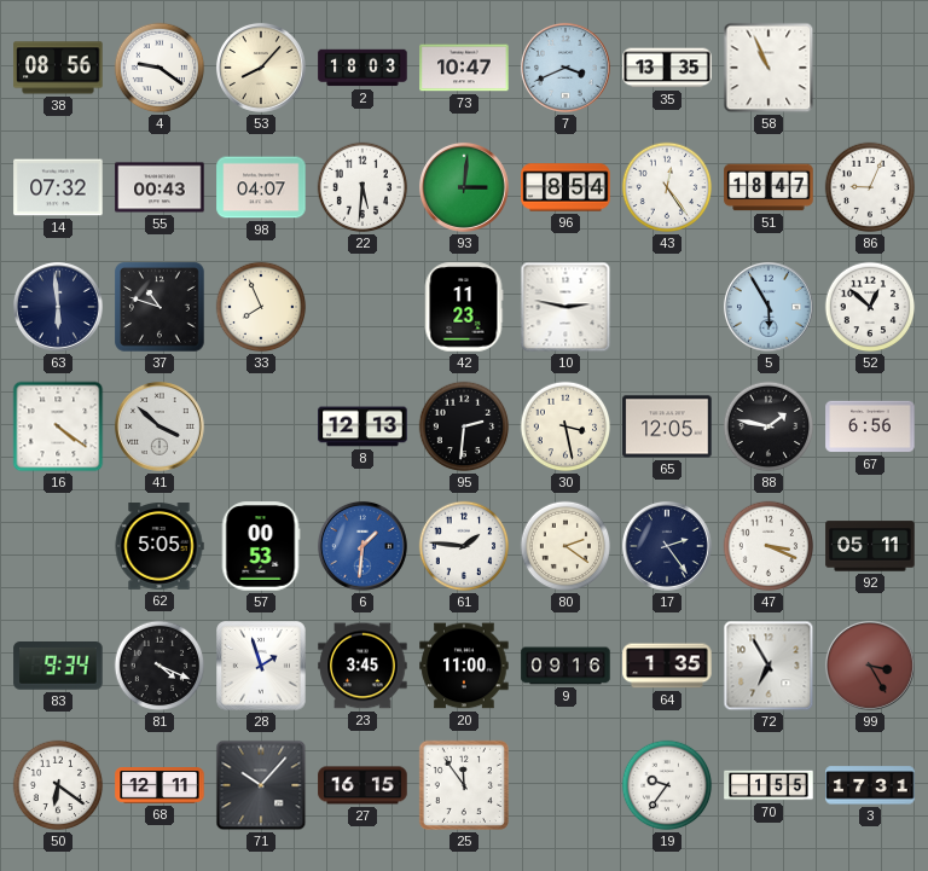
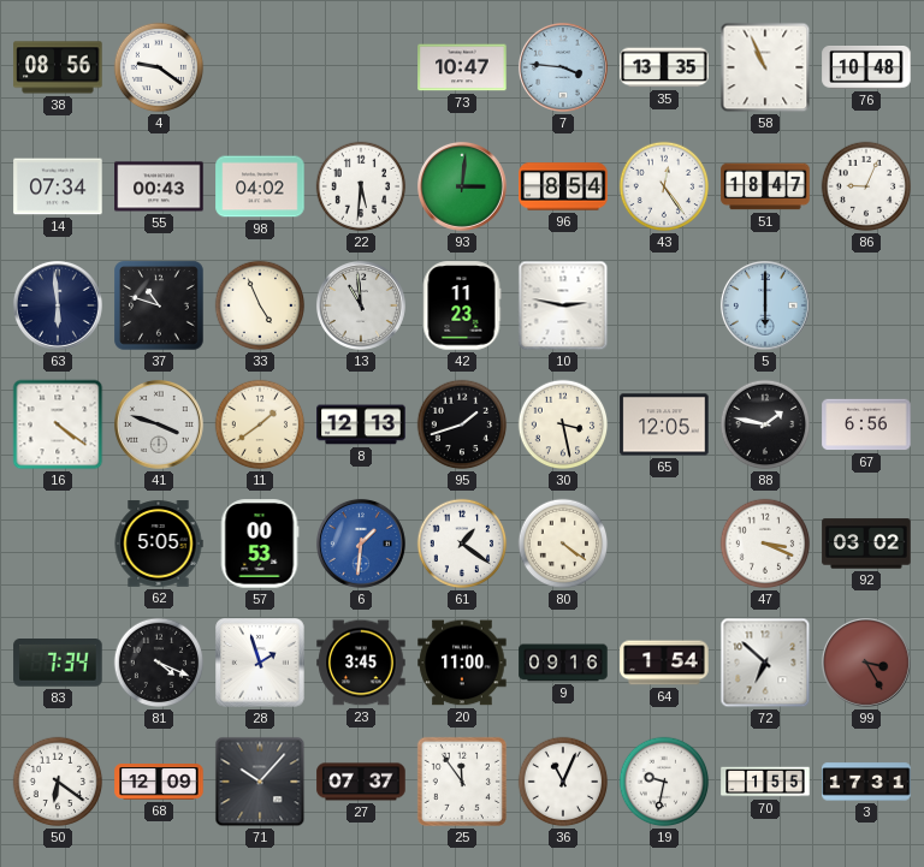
53: 8:07 -> none
2: 18:03 -> none
7: 3:41 -> 3:46
76: none -> 10:48
14: 07:32 -> 07:34
98: 04:07 -> 04:02
33: 7:56 -> 4:56
13: none -> 10:59
5: 5:55 -> 6:00
52: 12:52 -> none
41: 3:52 -> 3:48
11: none -> 1:39
95: 2:31 -> 1:42
61: 1:46 -> 1:21
80: 2:21 -> 4:21
17: 2:24 -> none
92: 05:11 -> 03:02
83: 9:34 -> 7:34
64: 1:35 -> 1:54
72: 6:55 -> 6:52
68: 12:11 -> 12:09
27: 16:15 -> 07:37
36: none -> 11:04
19: 9:36 -> 9:32
